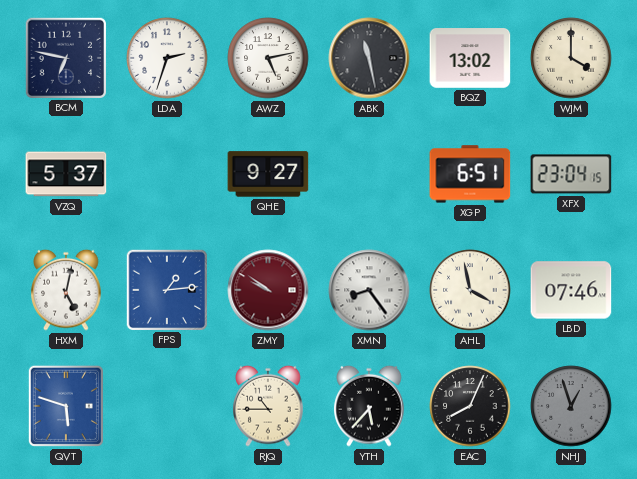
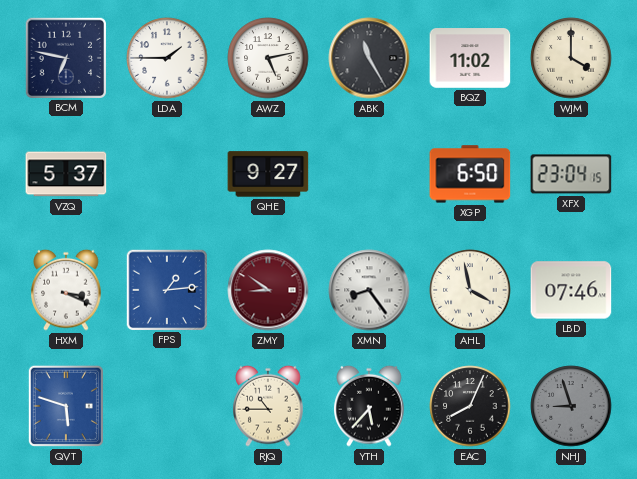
LDA: 2:33 -> 1:45
ABK: 11:28 -> 11:25
BQZ: 13:02 -> 11:02
XGP: 6:51 -> 6:50
HXM: 5:02 -> 3:19
ZMY: 9:51 -> 8:51
NHJ: 12:57 -> 8:57
